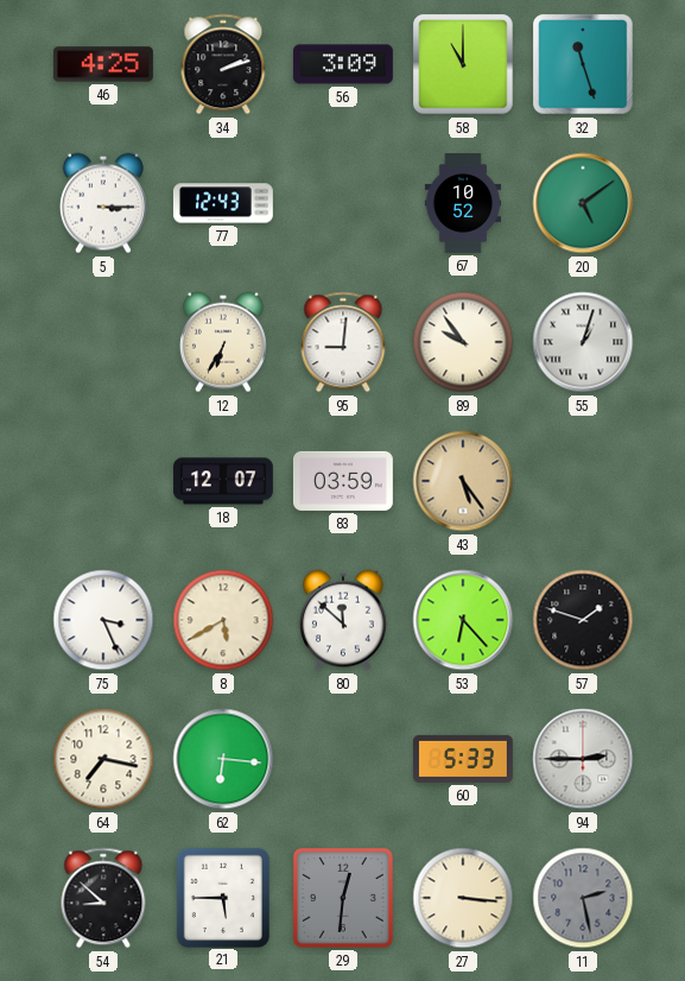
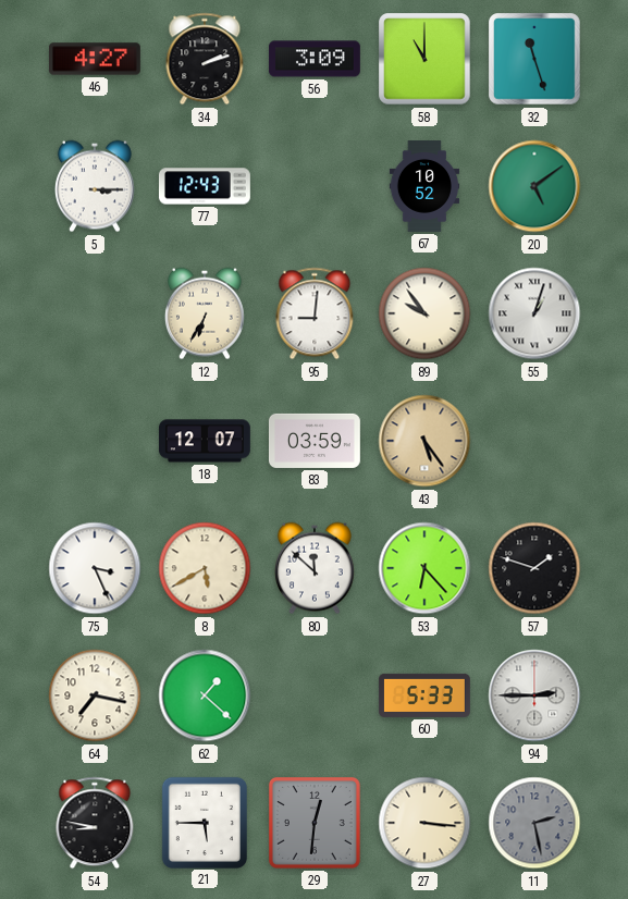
46: 4:25 -> 4:27
62: 6:16 -> 1:22
54: 8:52 -> 8:47
